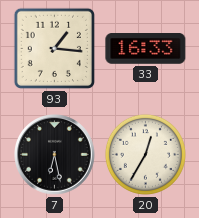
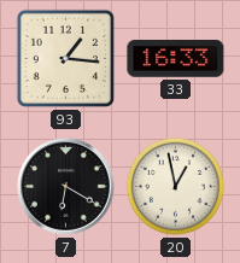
7: 6:28 -> 6:20
20: 12:35 -> 12:58
